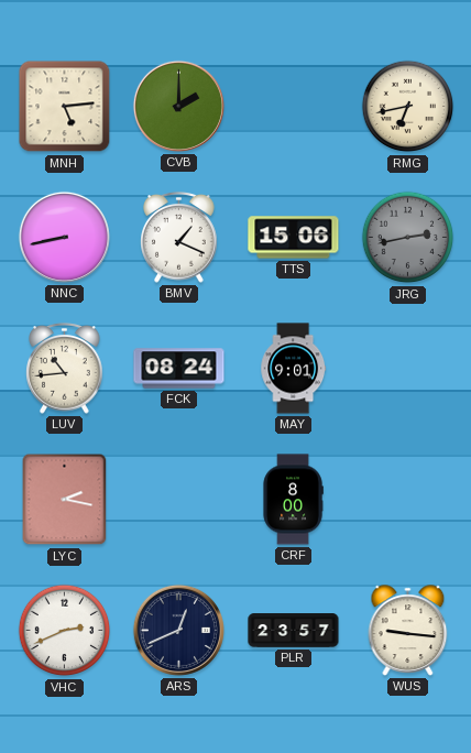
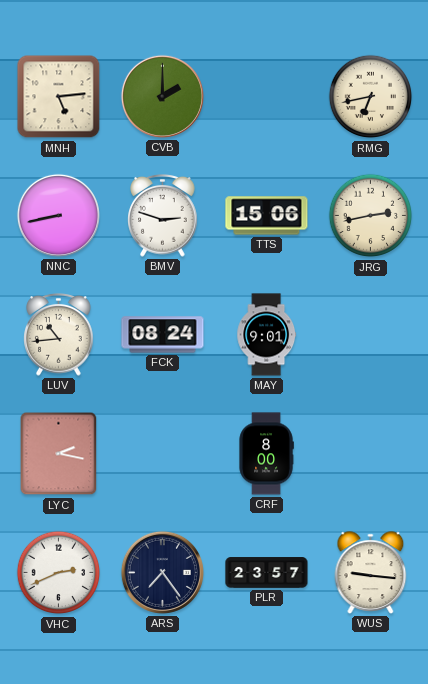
BMV: 1:19 -> 2:48
JRG dial: grey -> cream
ARS: 12:41 -> 7:24
